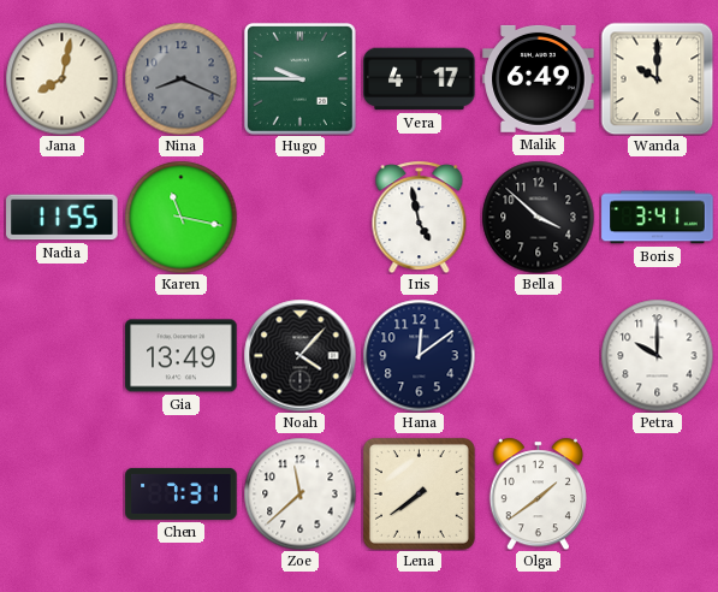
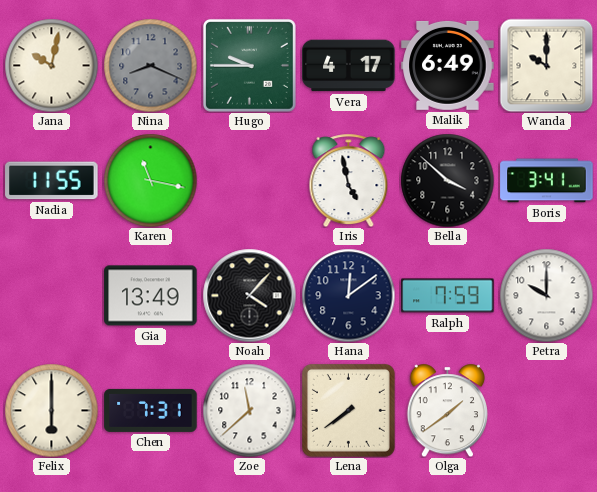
Jana: 8:02 -> 10:02
Ralph: none -> 7:59
Felix: none -> 6:00
